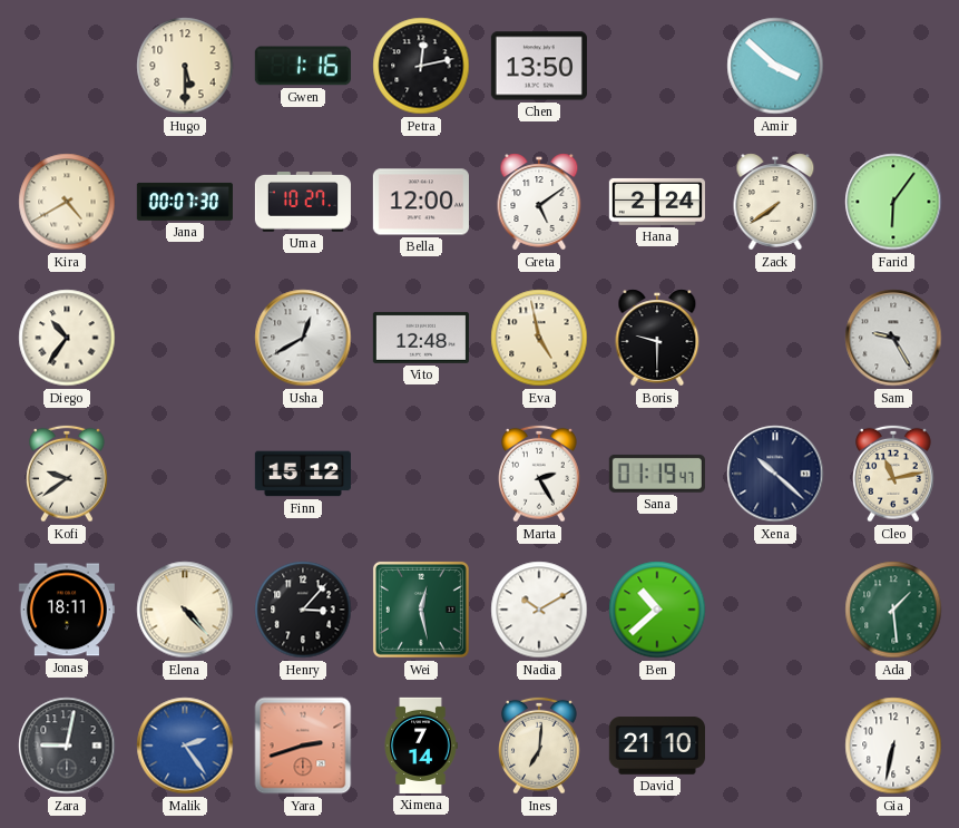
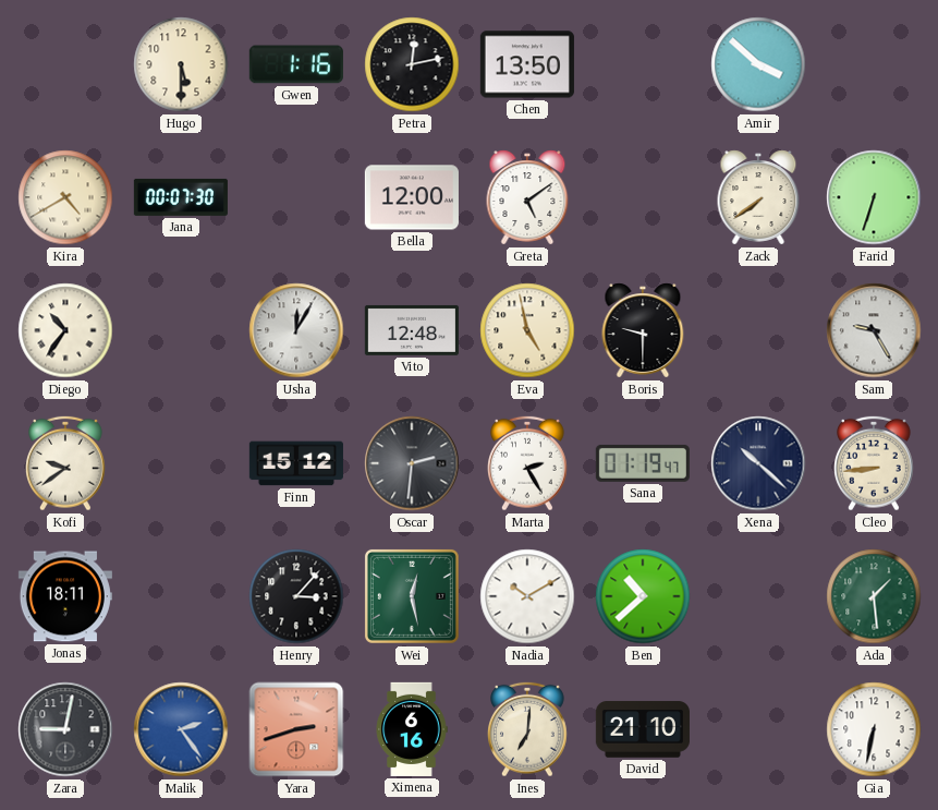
Uma: 10:27 -> none
Hana: 2:24 -> none
Farid: 6:06 -> 6:33
Usha: 12:40 -> 12:05
Oscar: none -> 2:31
Cleo: 11:13 -> 8:44
Elena: 4:23 -> none
Ximena: 7:14 -> 6:16
